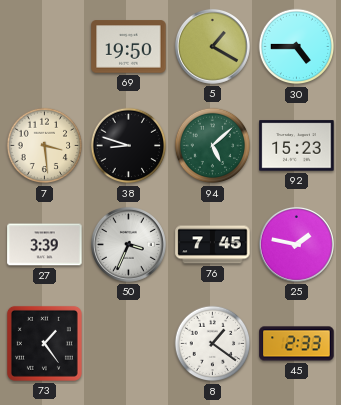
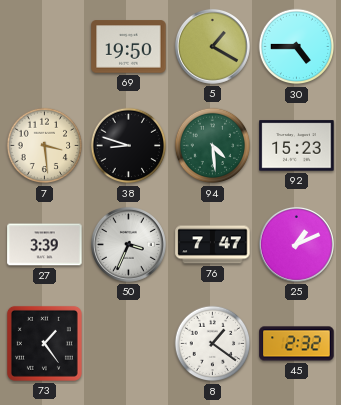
94: 5:08 -> 4:29
76: 7:45 -> 7:47
25: 1:47 -> 1:11
45: 2:33 -> 2:32
